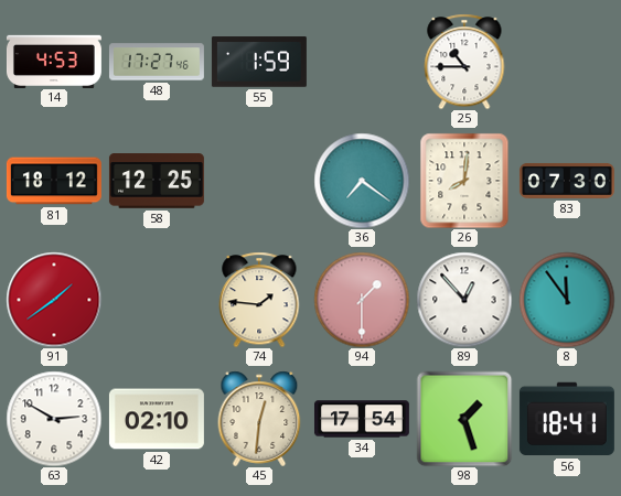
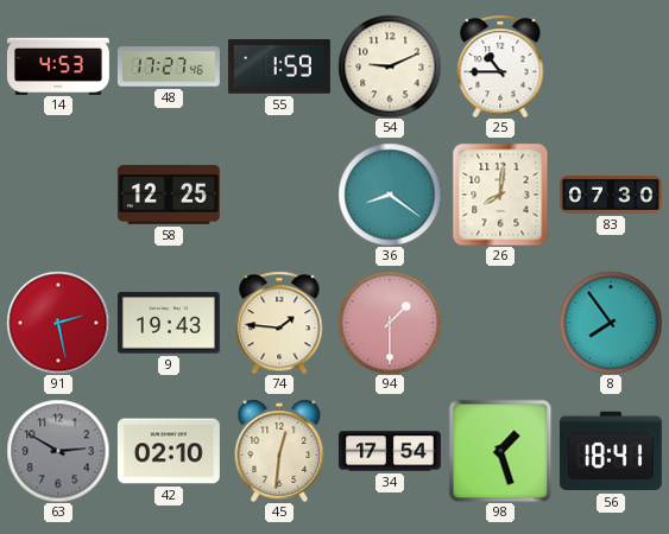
54: none -> 9:11
81: 18:12 -> none
36: 7:21 -> 8:21
91: 1:39 -> 2:28
9: none -> 19:43
89: 12:53 -> none
8: 11:54 -> 7:54
63 dial: white -> grey
